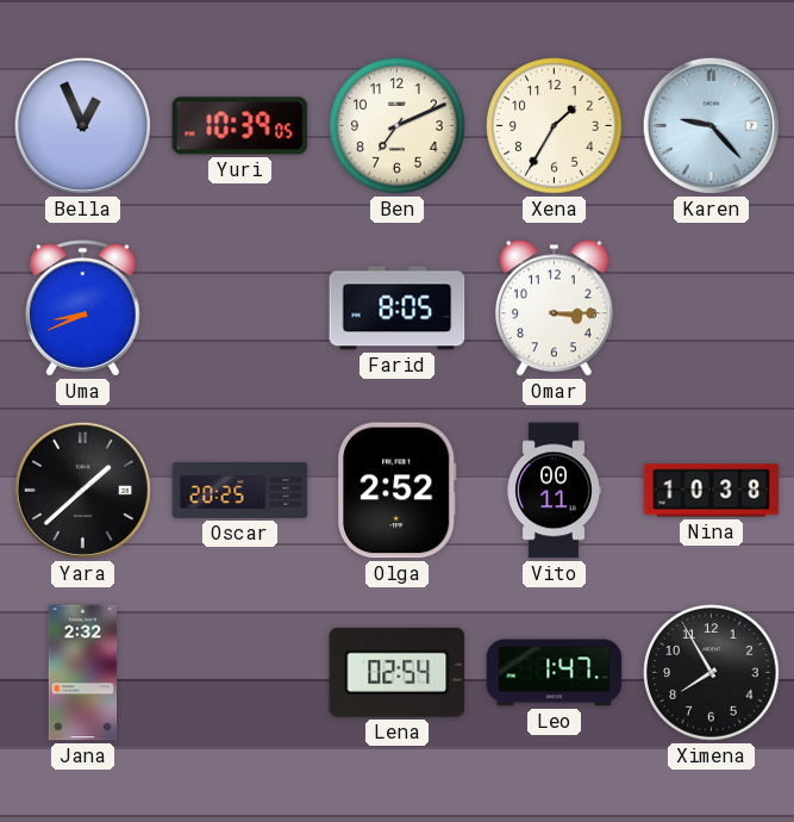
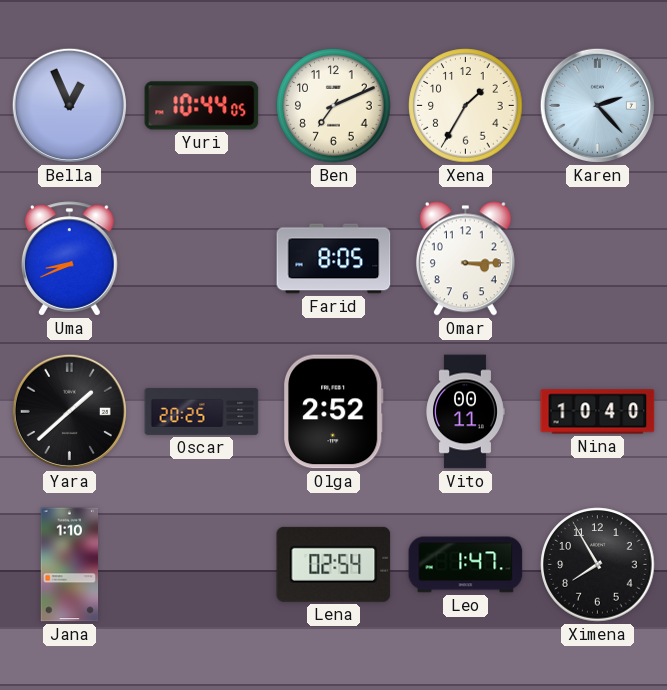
Yuri: 10:39 -> 10:44
Karen: 9:23 -> 2:23
Nina: 10:38 -> 10:40
Jana: 2:32 -> 1:10
